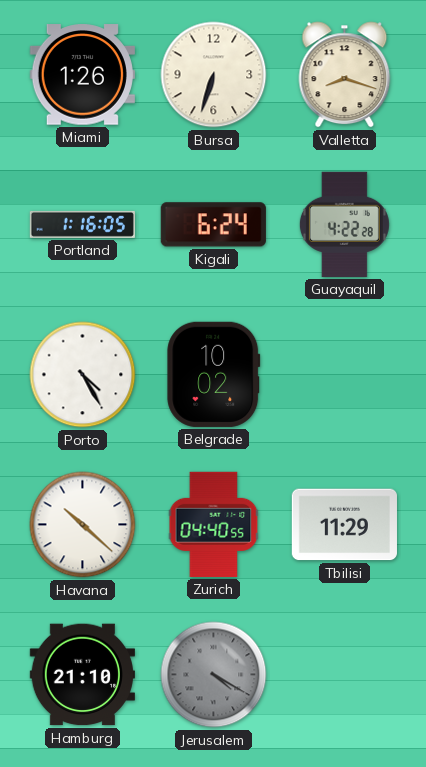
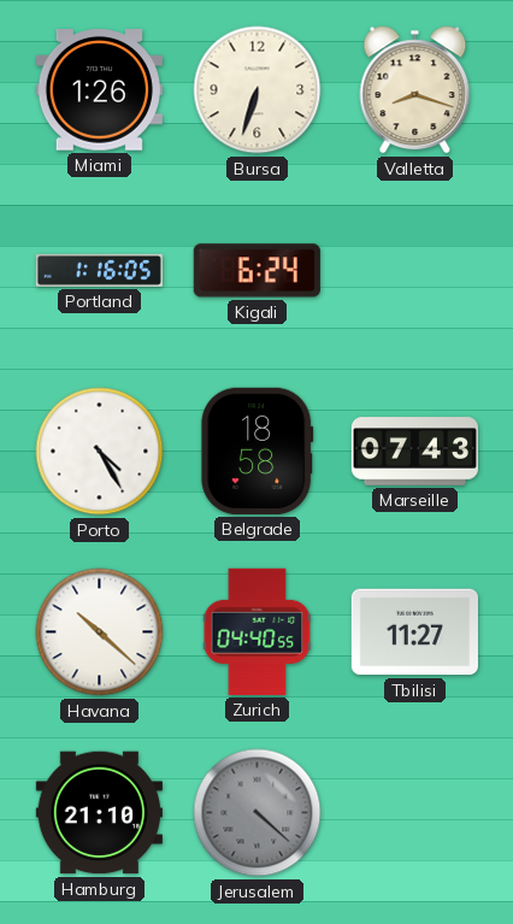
Guayaquil: 4:22 -> none
Belgrade: 10:02 -> 18:58
Marseille: none -> 07:43
Tbilisi: 11:29 -> 11:27
Jerusalem: 4:20 -> 4:22
